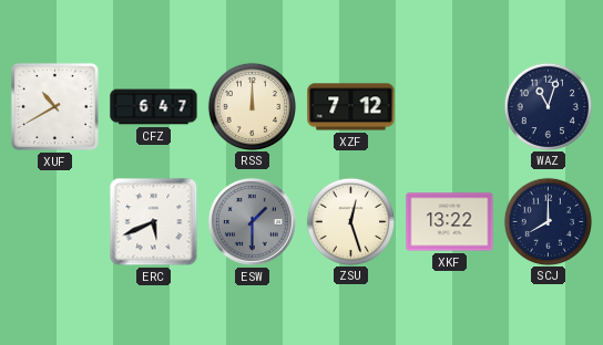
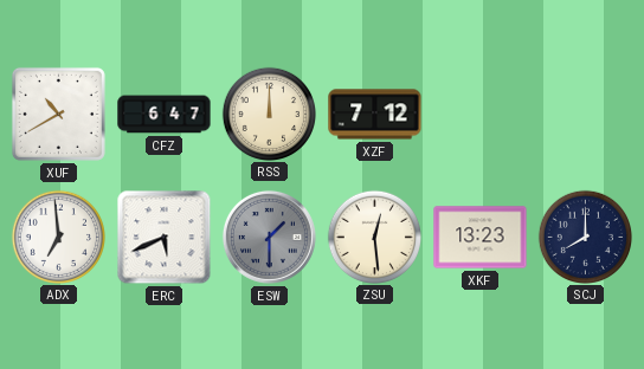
WAZ: 11:03 -> none
ADX: none -> 6:59
ZSU: 12:27 -> 12:29
XKF: 13:22 -> 13:23
